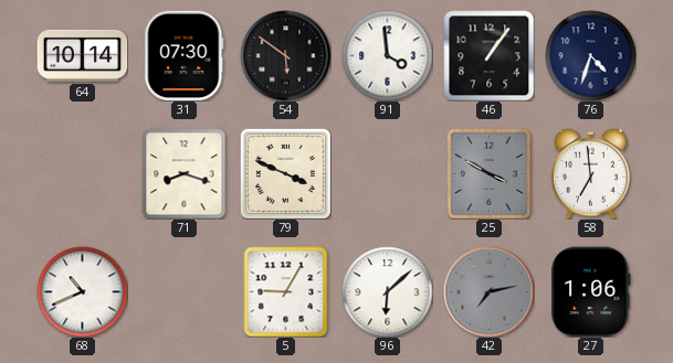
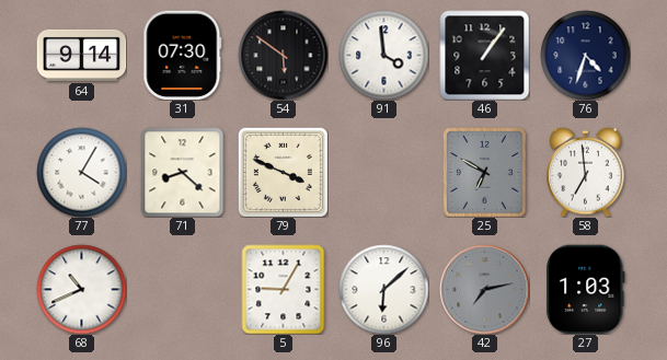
64: 10:14 -> 9:14
77: none -> 4:05
71: 8:18 -> 8:22
25: 3:50 -> 6:50
27: 1:06 -> 1:03
